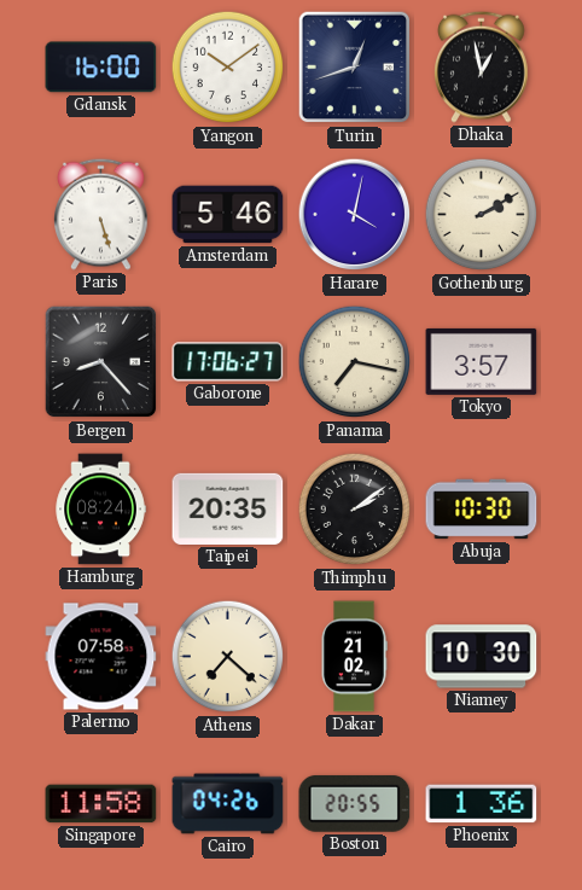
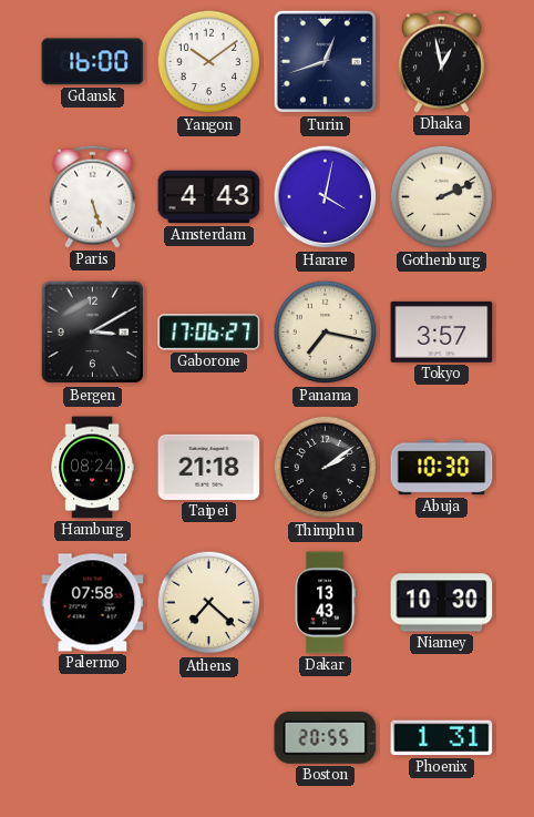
Amsterdam: 5:46 -> 4:43
Gothenburg: 2:10 -> 2:11
Bergen: 8:23 -> 3:10
Taipei: 20:35 -> 21:18
Dakar: 21:02 -> 13:43
Singapore: 11:58 -> none
Cairo: 04:26 -> none
Phoenix: 1:36 -> 1:31
